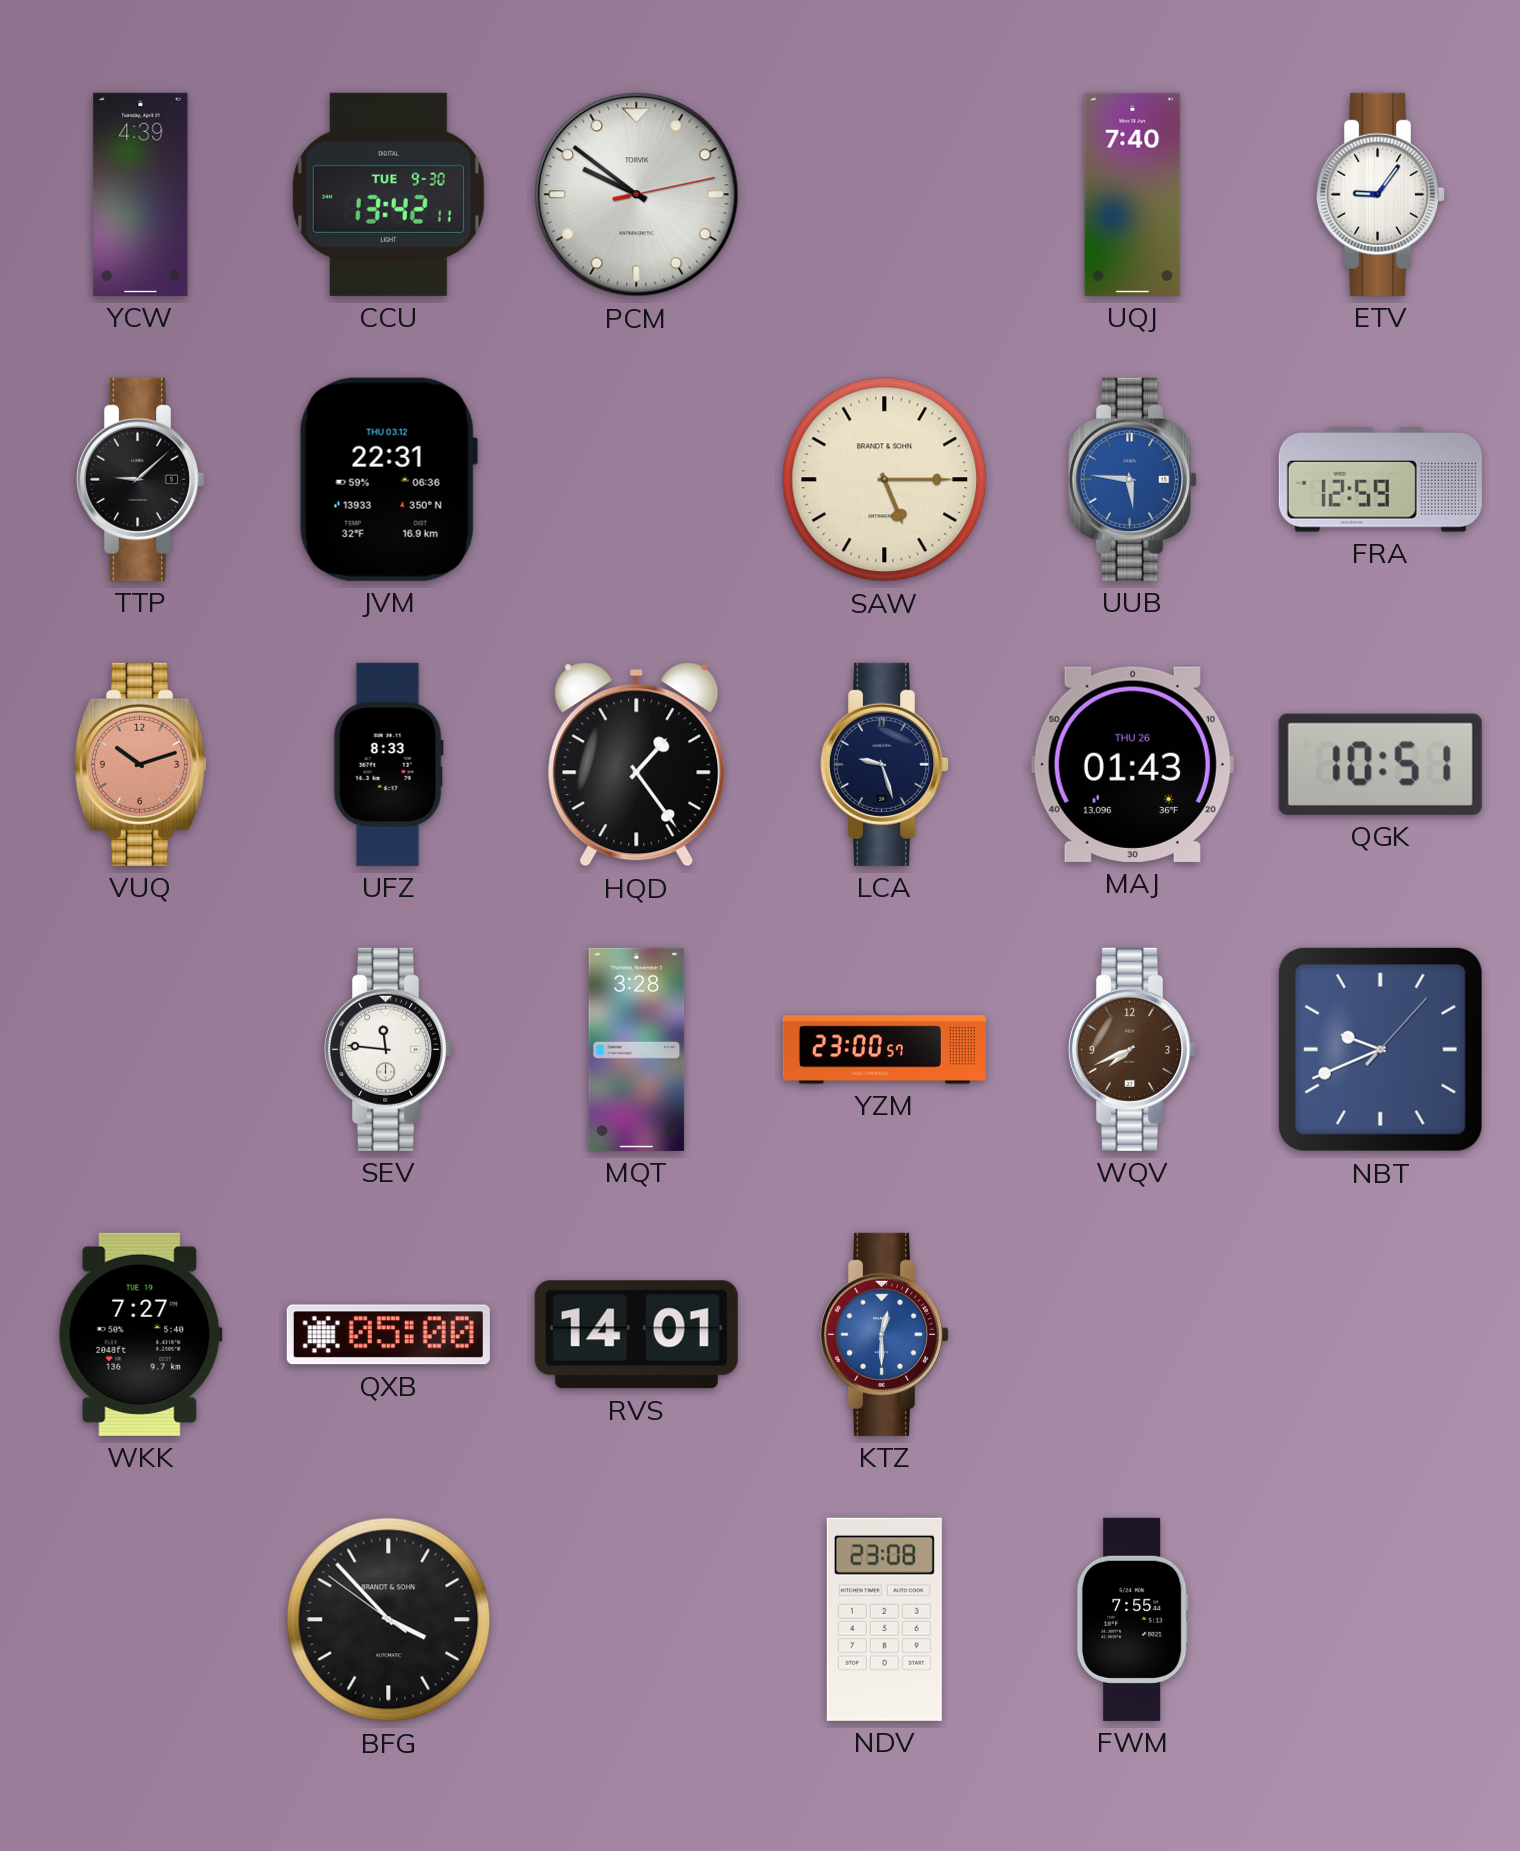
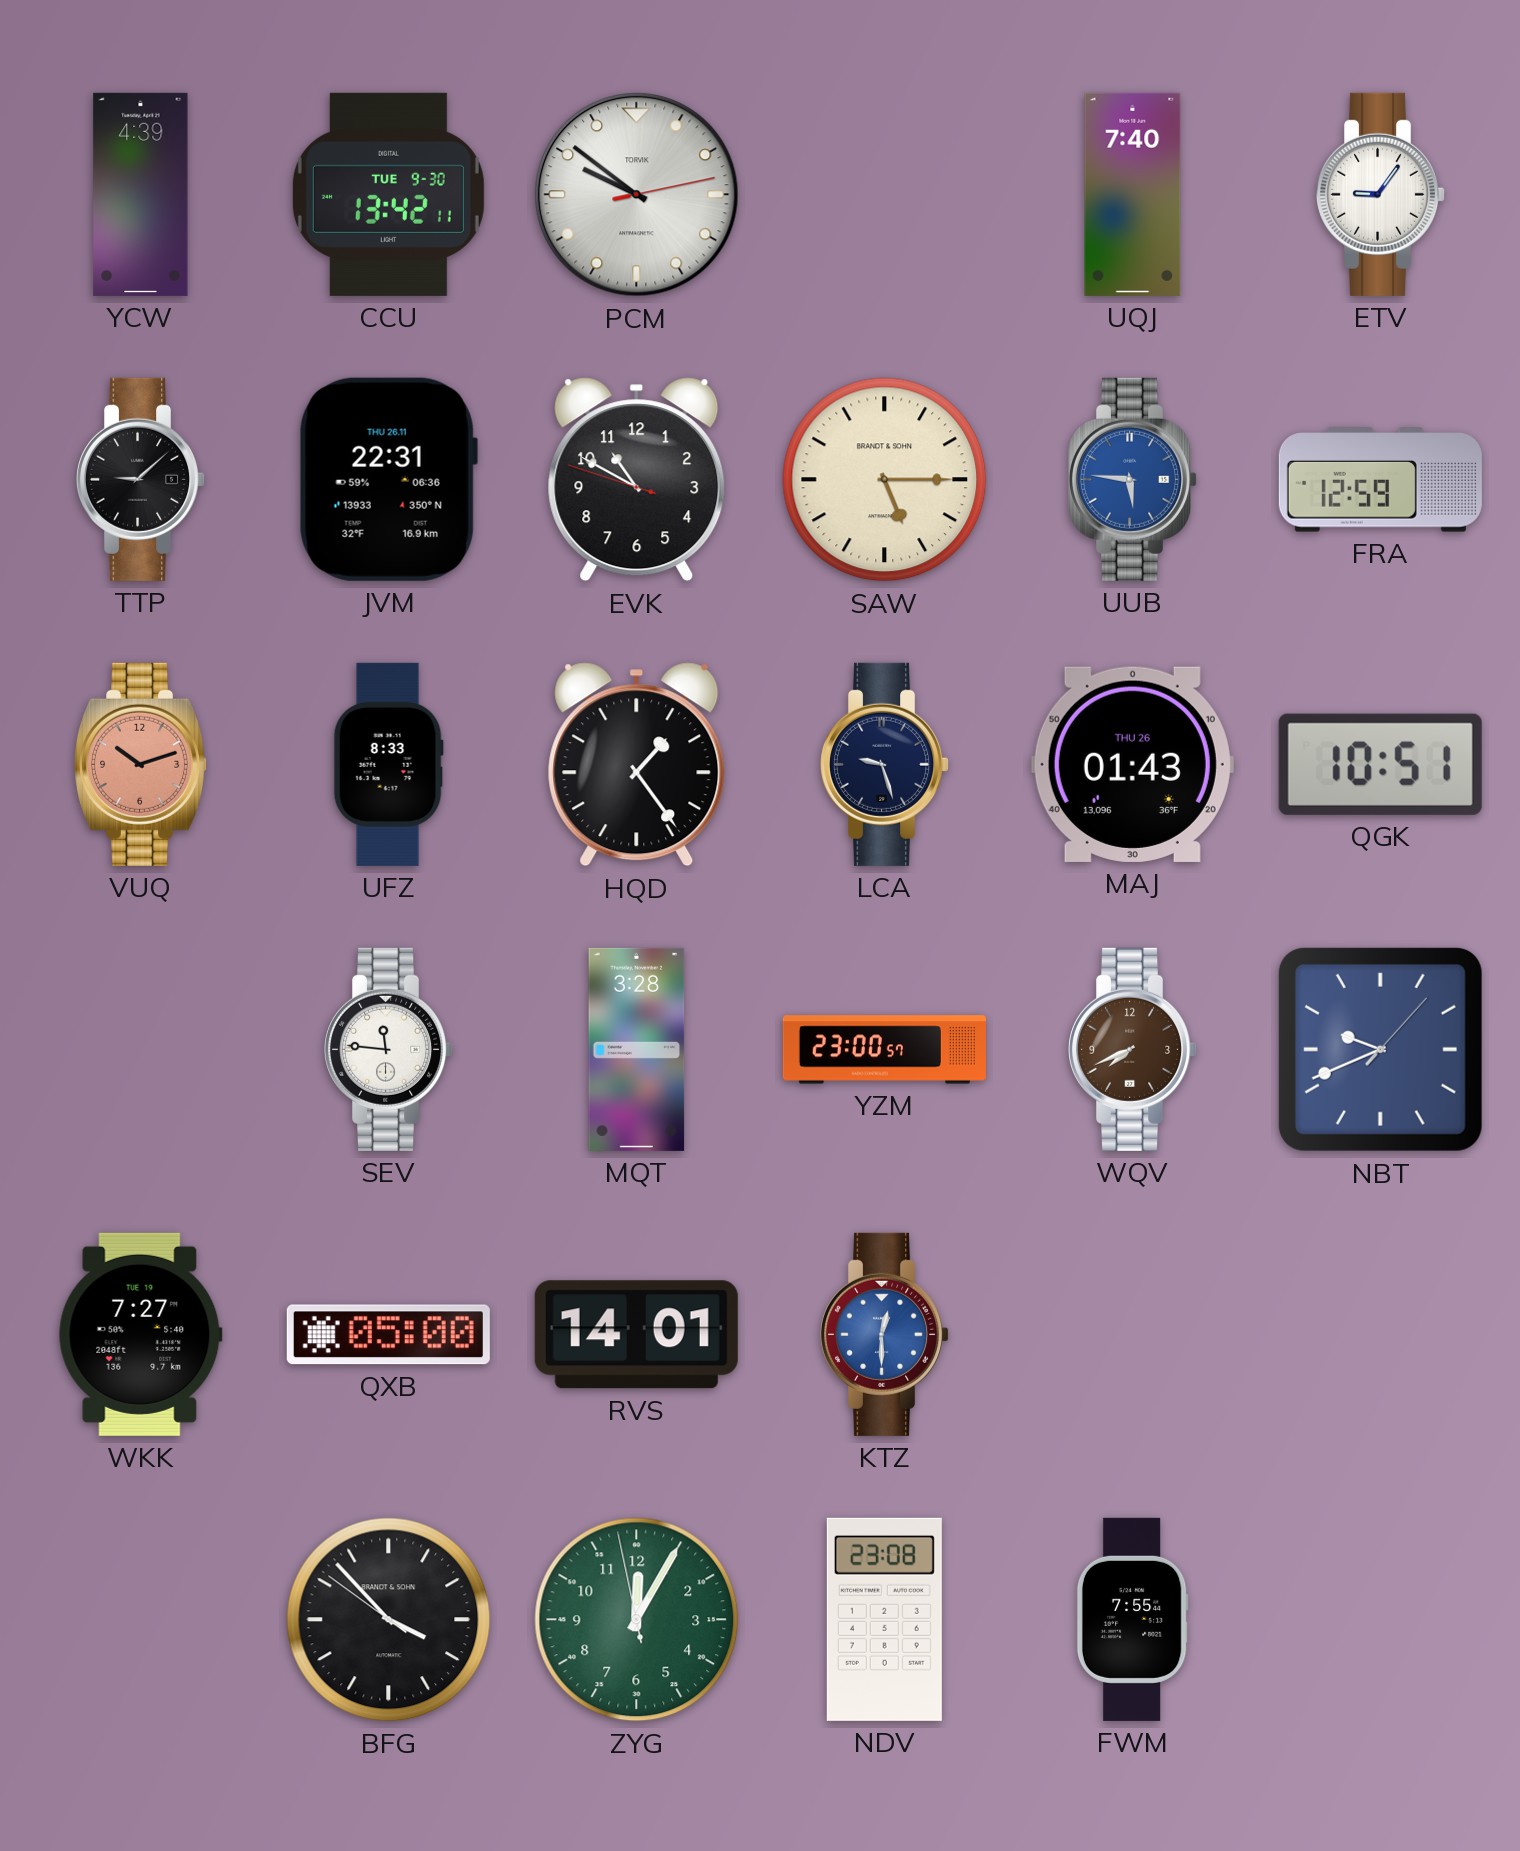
JVM date: THU 03.12 -> THU 26.11
EVK: none -> 10:49
ZYG: none -> 12:04
